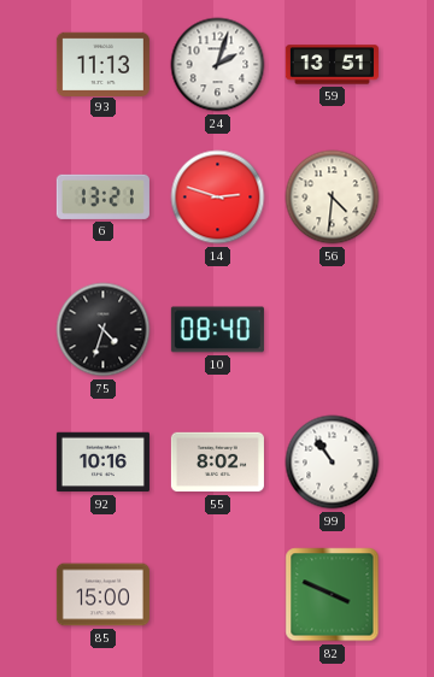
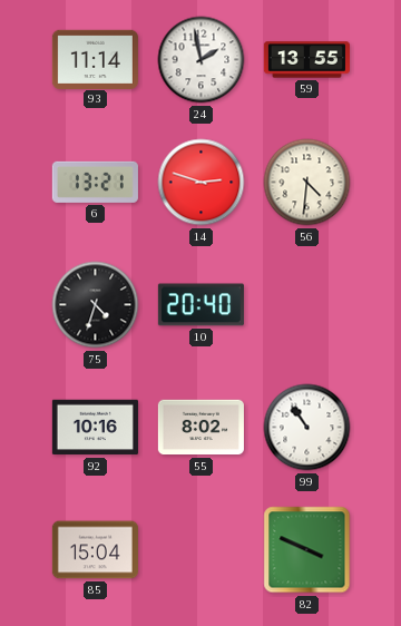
93: 11:13 -> 11:14
24: 2:03 -> 1:58
59: 13:51 -> 13:55
10: 08:40 -> 20:40
85: 15:00 -> 15:04
